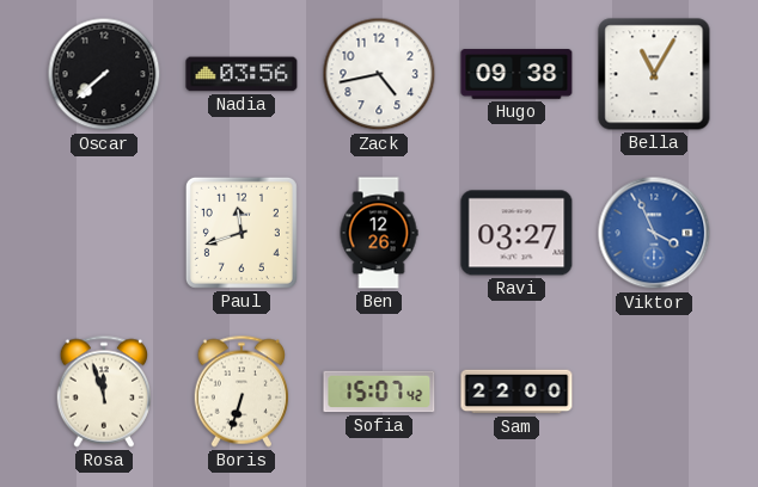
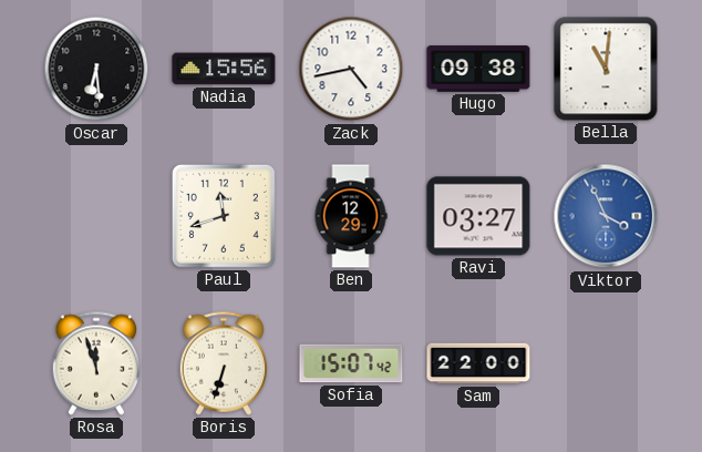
Oscar: 7:38 -> 6:29
Nadia: 03:56 -> 15:56
Bella: 11:05 -> 11:01
Ben: 12:26 -> 12:29
